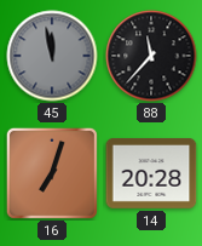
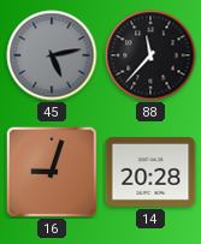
45: 11:58 -> 5:13
16: 7:03 -> 9:03
